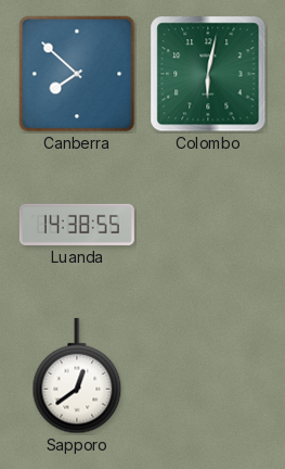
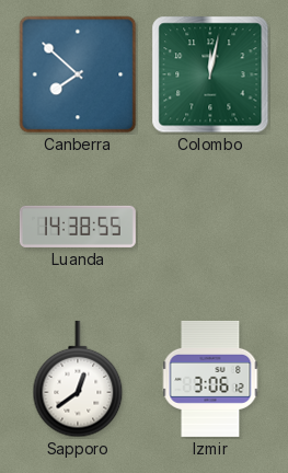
Colombo: 6:02 -> 12:02
Izmir: none -> 3:06
